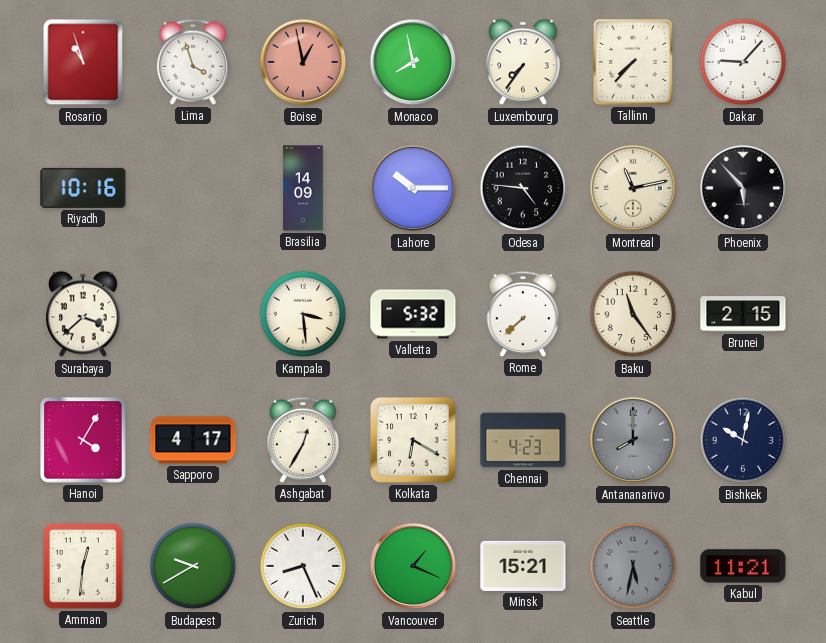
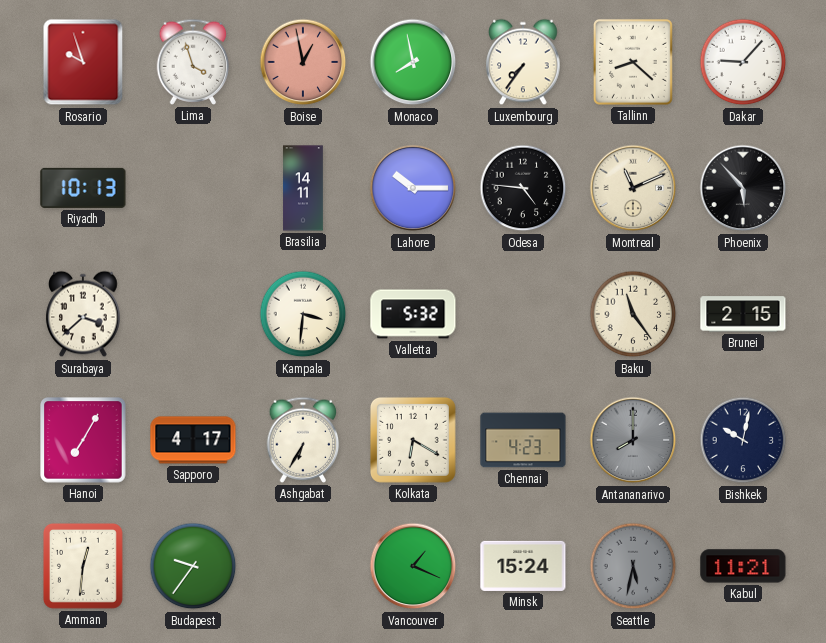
Rosario: 10:57 -> 9:57
Tallinn: 7:37 -> 8:22
Riyadh: 10:16 -> 10:13
Brasilia: 14:09 -> 14:11
Montreal: 11:13 -> 11:11
Kampala: 3:29 -> 3:31
Rome: 7:38 -> none
Hanoi: 4:05 -> 7:05
Ashgabat: 12:35 -> 6:35
Budapest: 9:40 -> 9:36
Zurich: 8:26 -> none
Minsk: 15:21 -> 15:24
